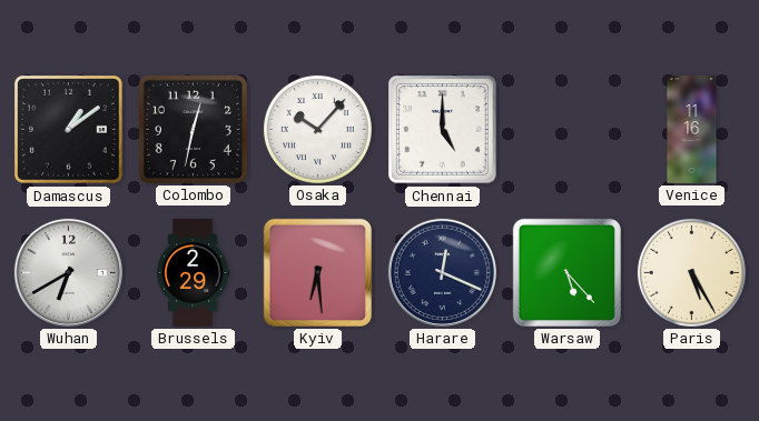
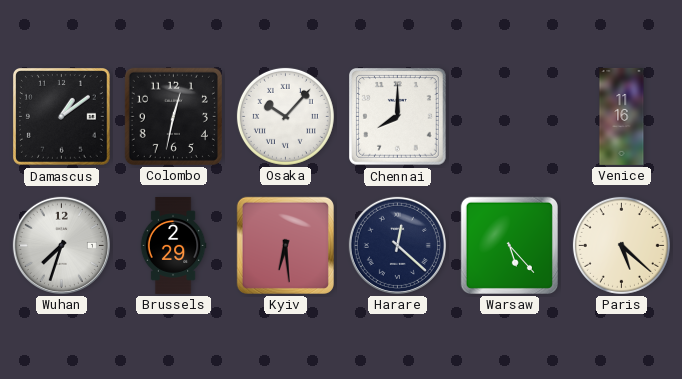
Chennai: 5:00 -> 8:00
Wuhan: 6:40 -> 7:33
Harare: 12:19 -> 12:22
Paris: 5:25 -> 5:22
